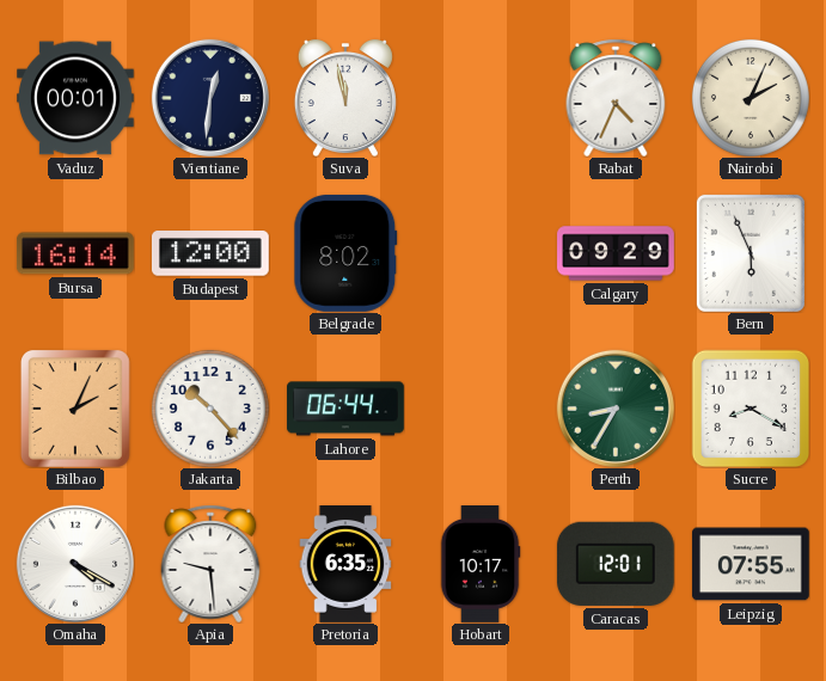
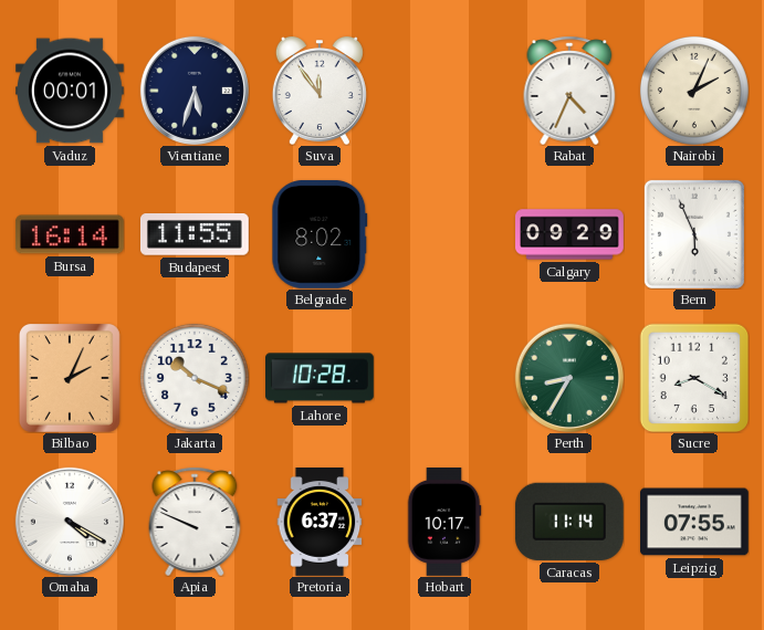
Vientiane: 12:31 -> 5:33
Suva: 11:58 -> 11:54
Budapest: 12:00 -> 11:55
Jakarta: 10:23 -> 10:19
Lahore: 06:44 -> 10:28
Apia: 9:29 -> 9:49
Pretoria: 6:35 -> 6:37
Caracas: 12:01 -> 11:14
